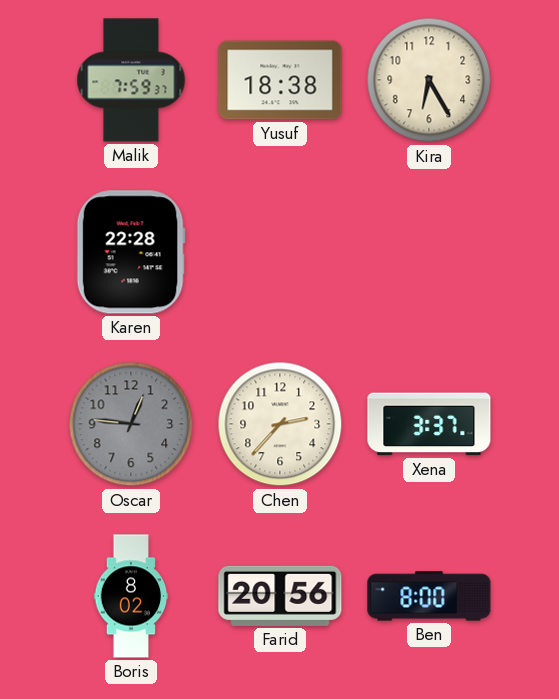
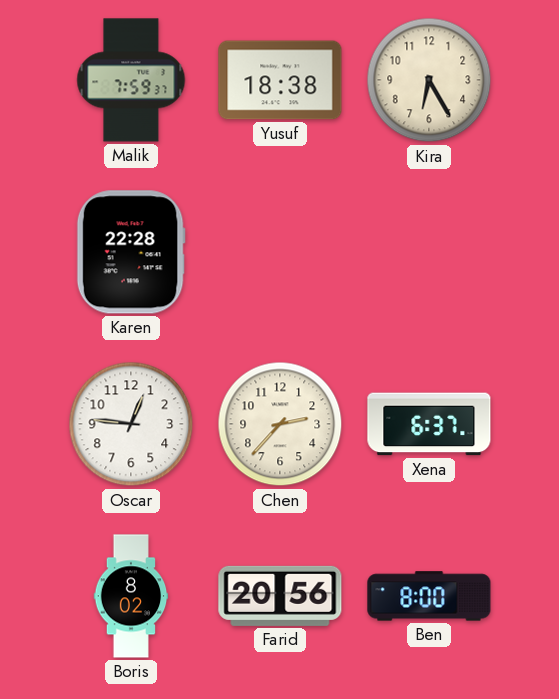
Oscar dial: grey -> white
Xena: 3:37 -> 6:37
